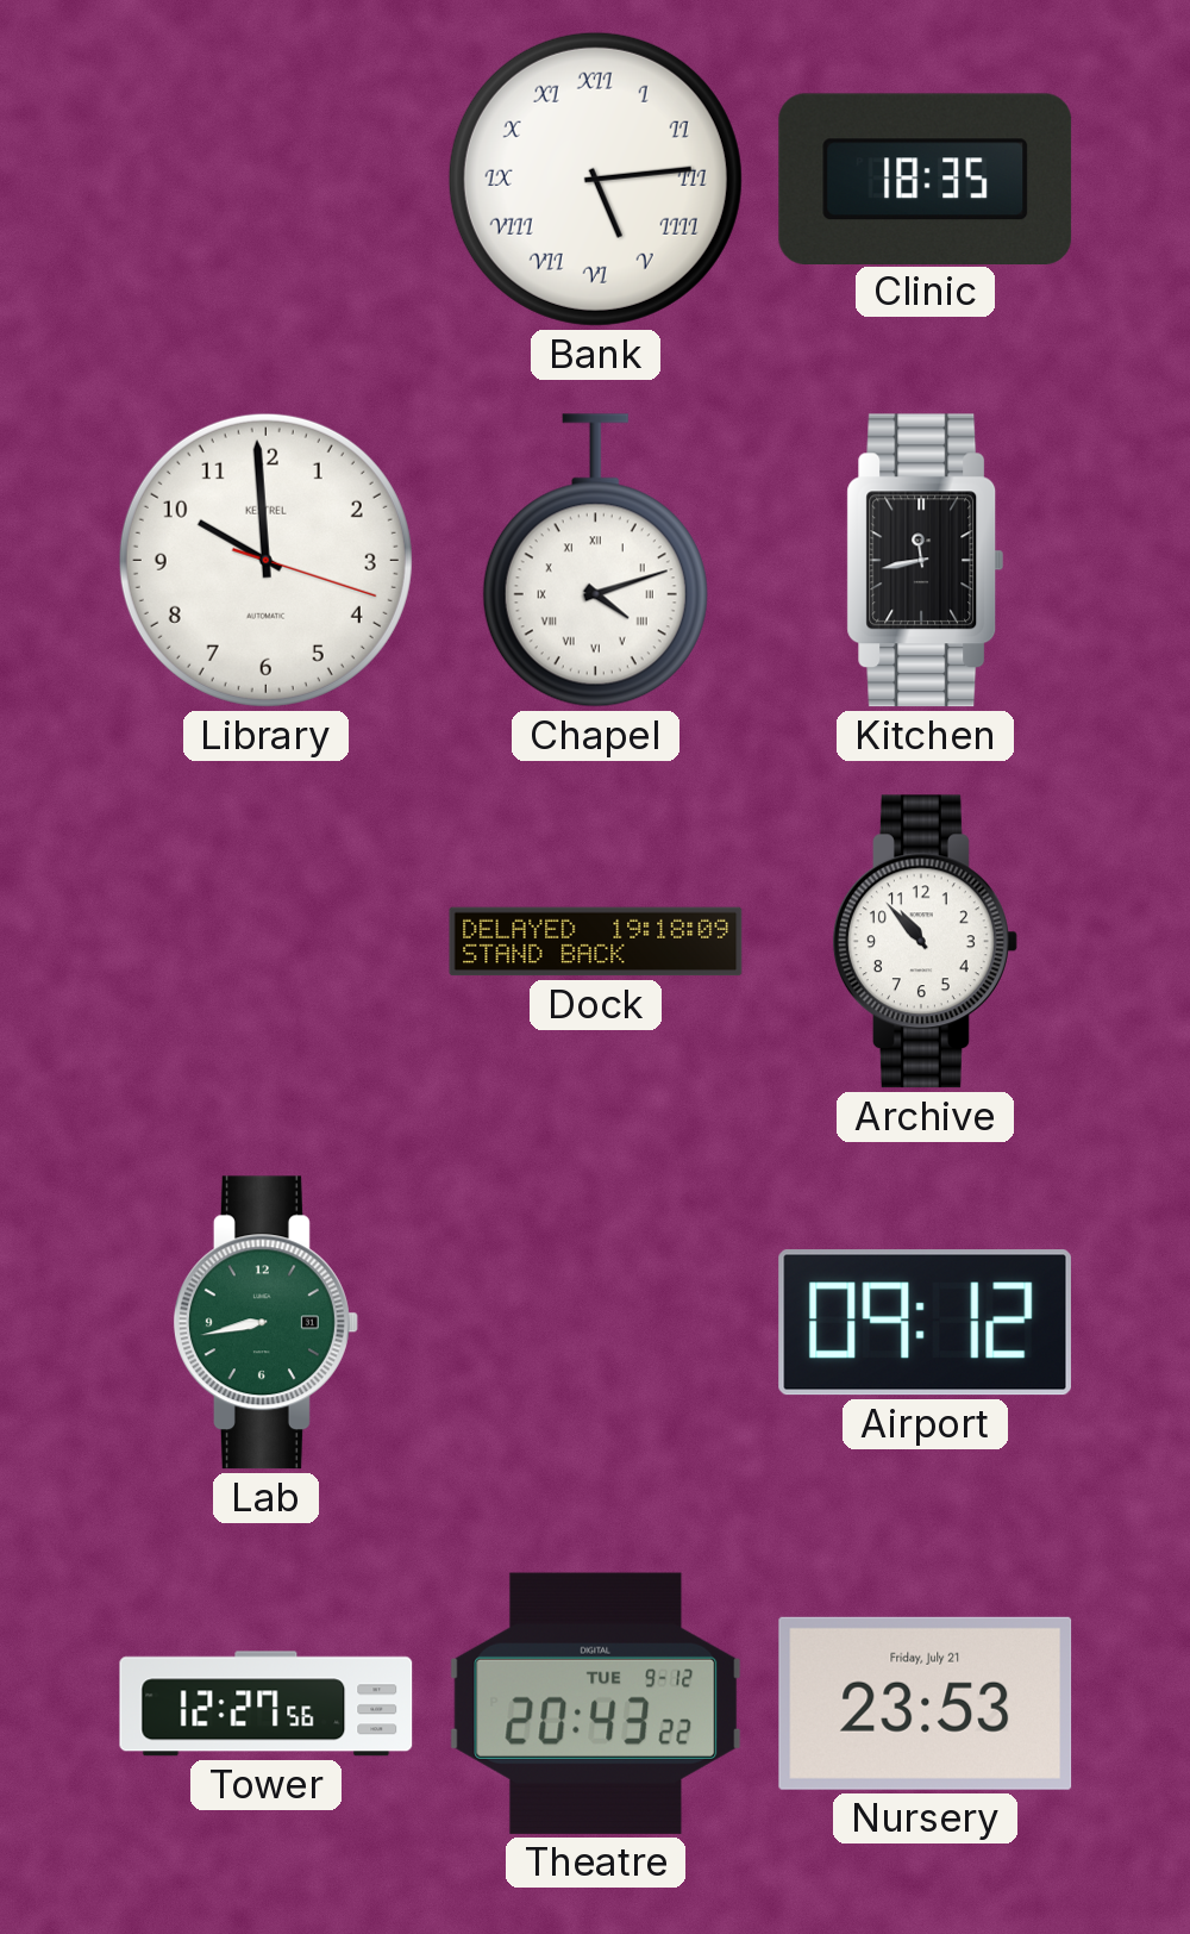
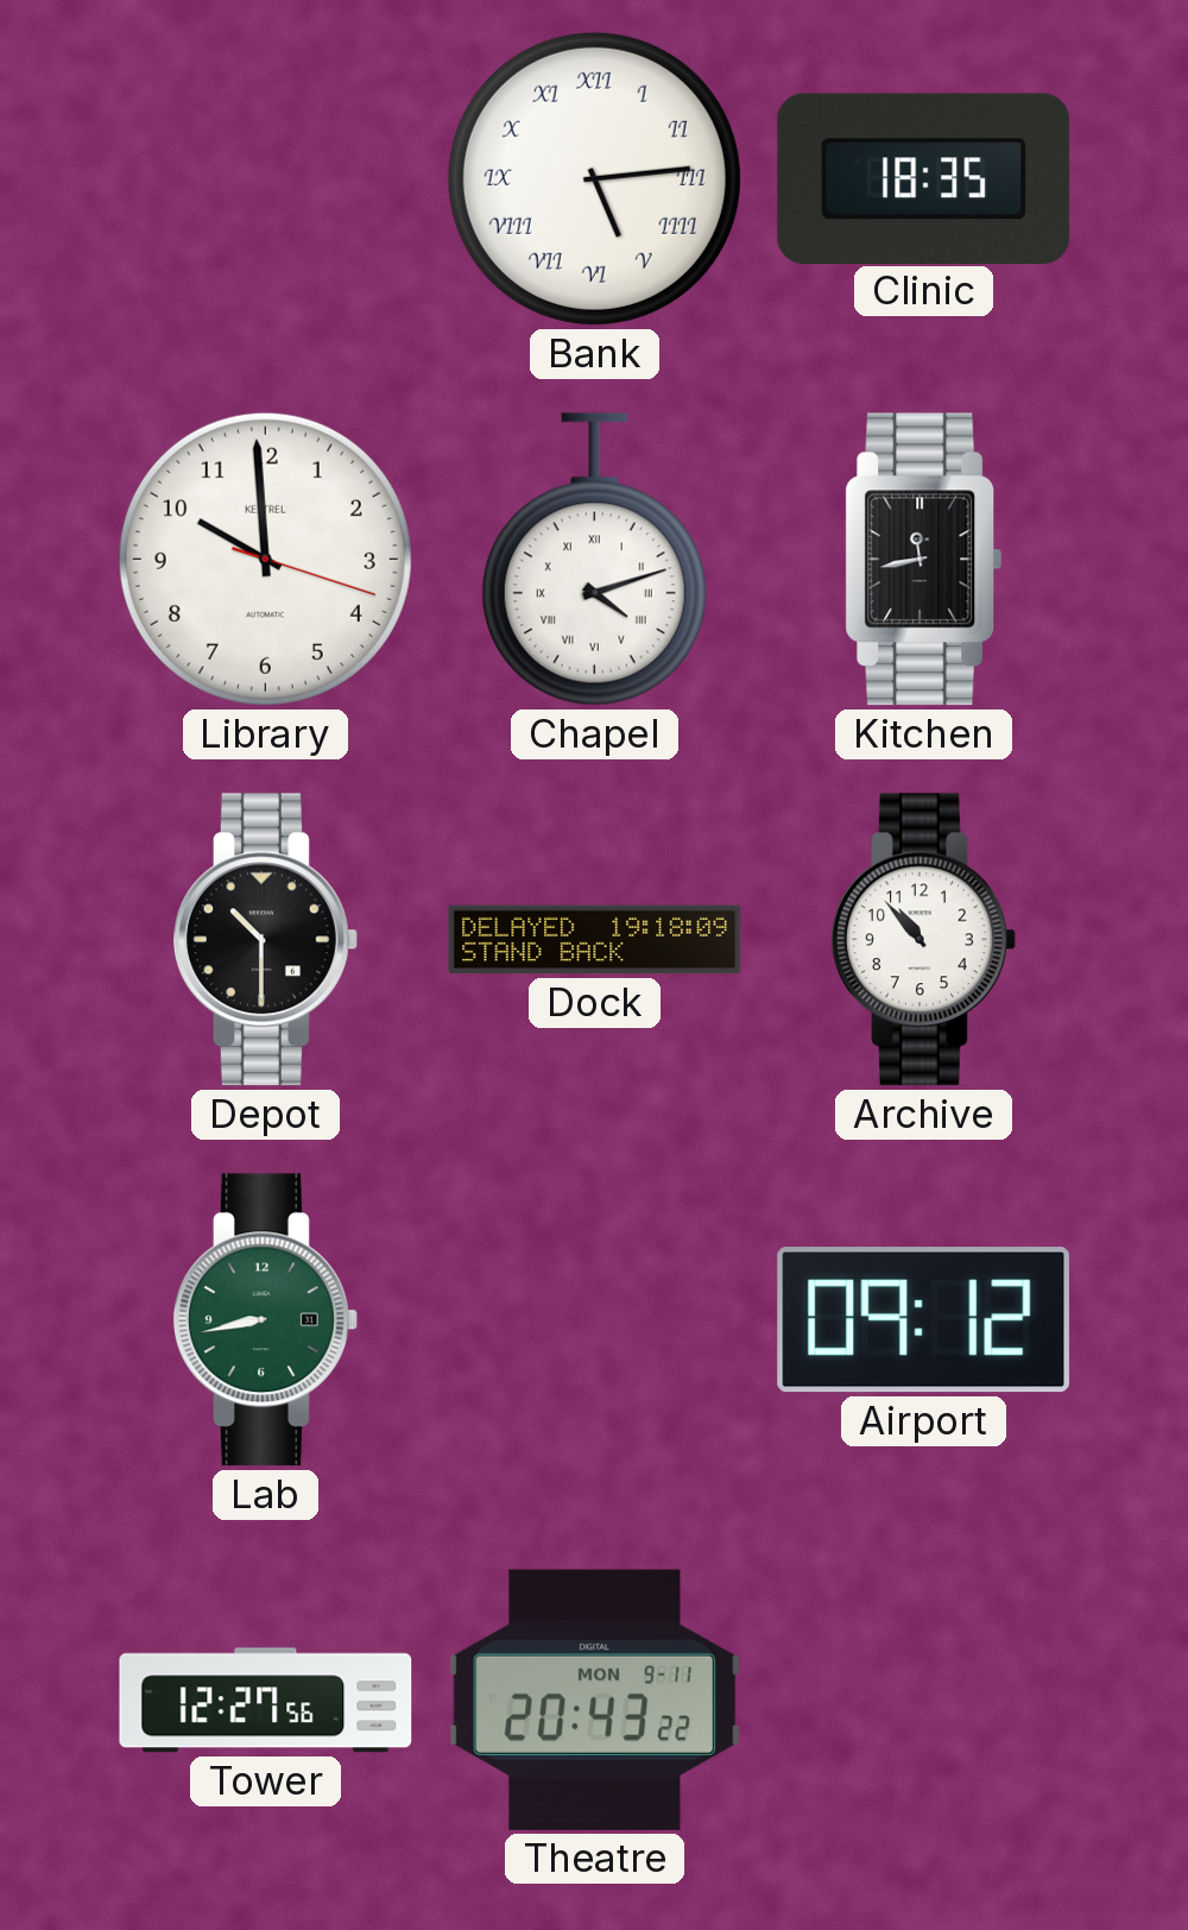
Depot: none -> 10:30
Theatre date: TUE 9-12 -> MON 9-11
Nursery: 23:53 -> none
